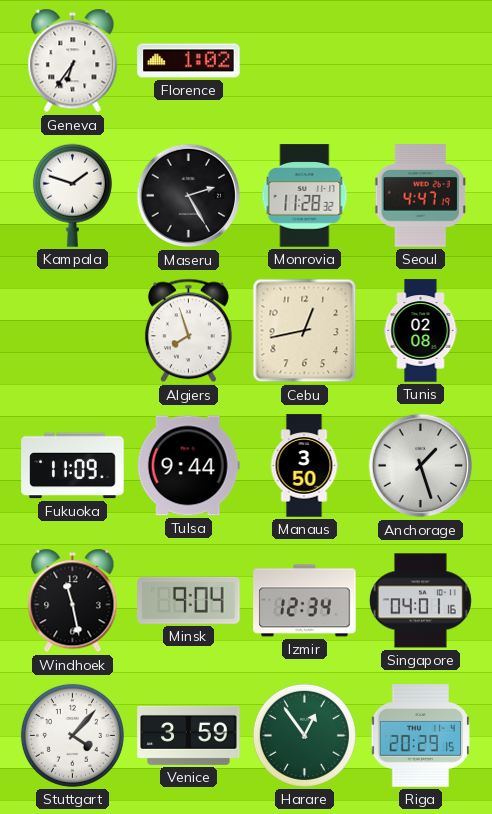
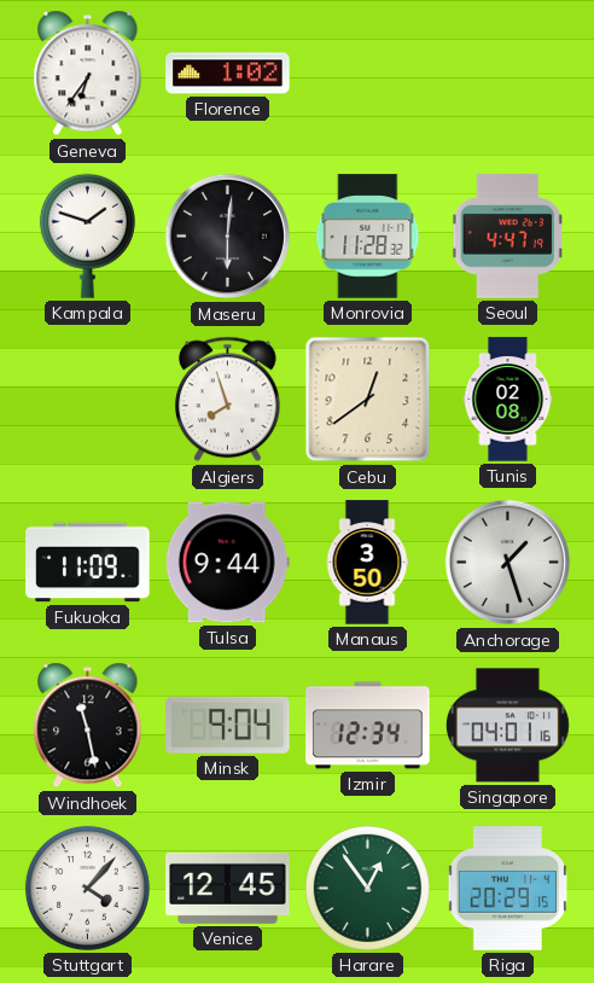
Maseru: 2:25 -> 6:01
Cebu: 12:43 -> 12:39
Venice: 3:59 -> 12:45
